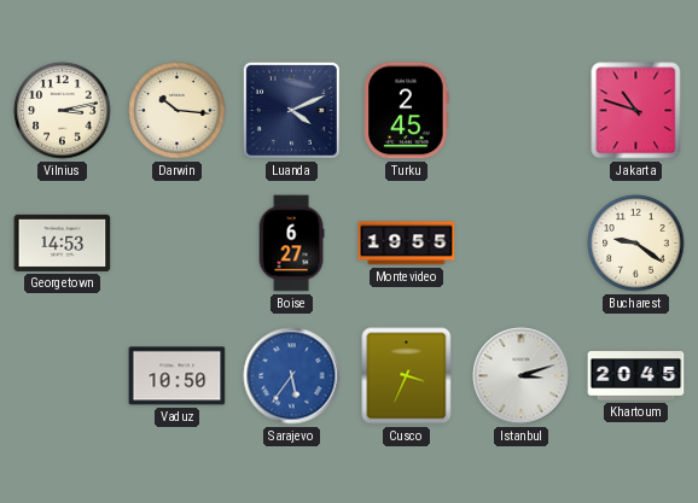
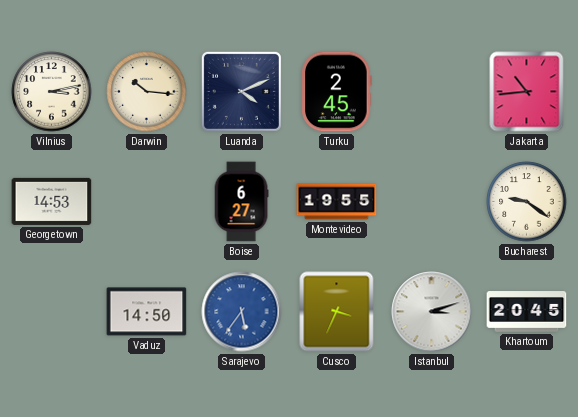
Jakarta: 10:48 -> 10:44
Vaduz: 10:50 -> 14:50
